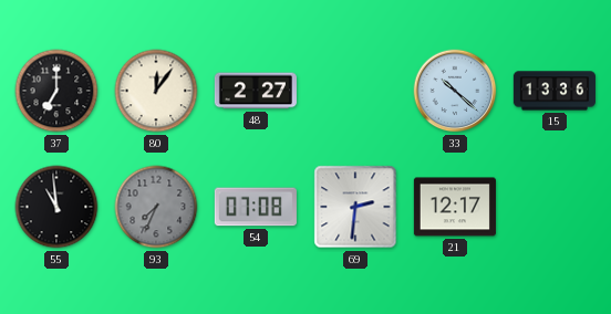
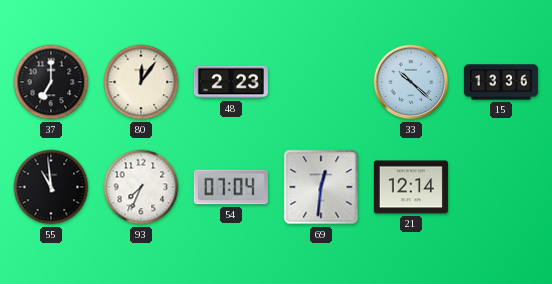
48: 2:27 -> 2:23
93 dial: grey -> white
54: 07:08 -> 07:04
69: 2:31 -> 12:31
21: 12:17 -> 12:14
